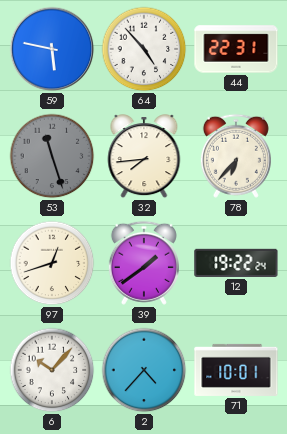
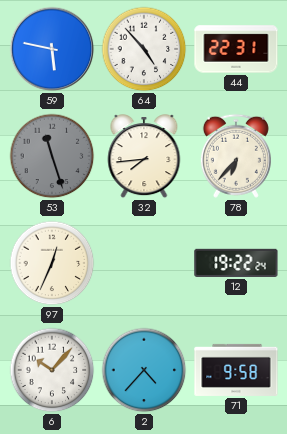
97: 12:42 -> 12:34
39: 1:39 -> none
71: 10:01 -> 9:58
